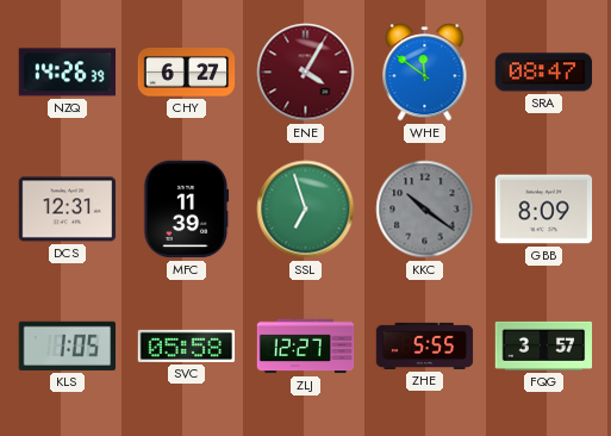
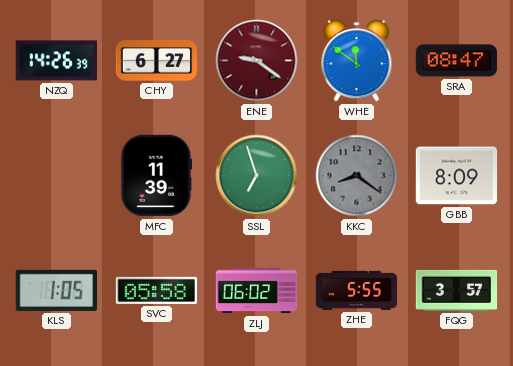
ENE: 4:05 -> 9:21
DCS: 12:31 -> none
KKC: 10:21 -> 8:21
ZLJ: 12:27 -> 06:02
